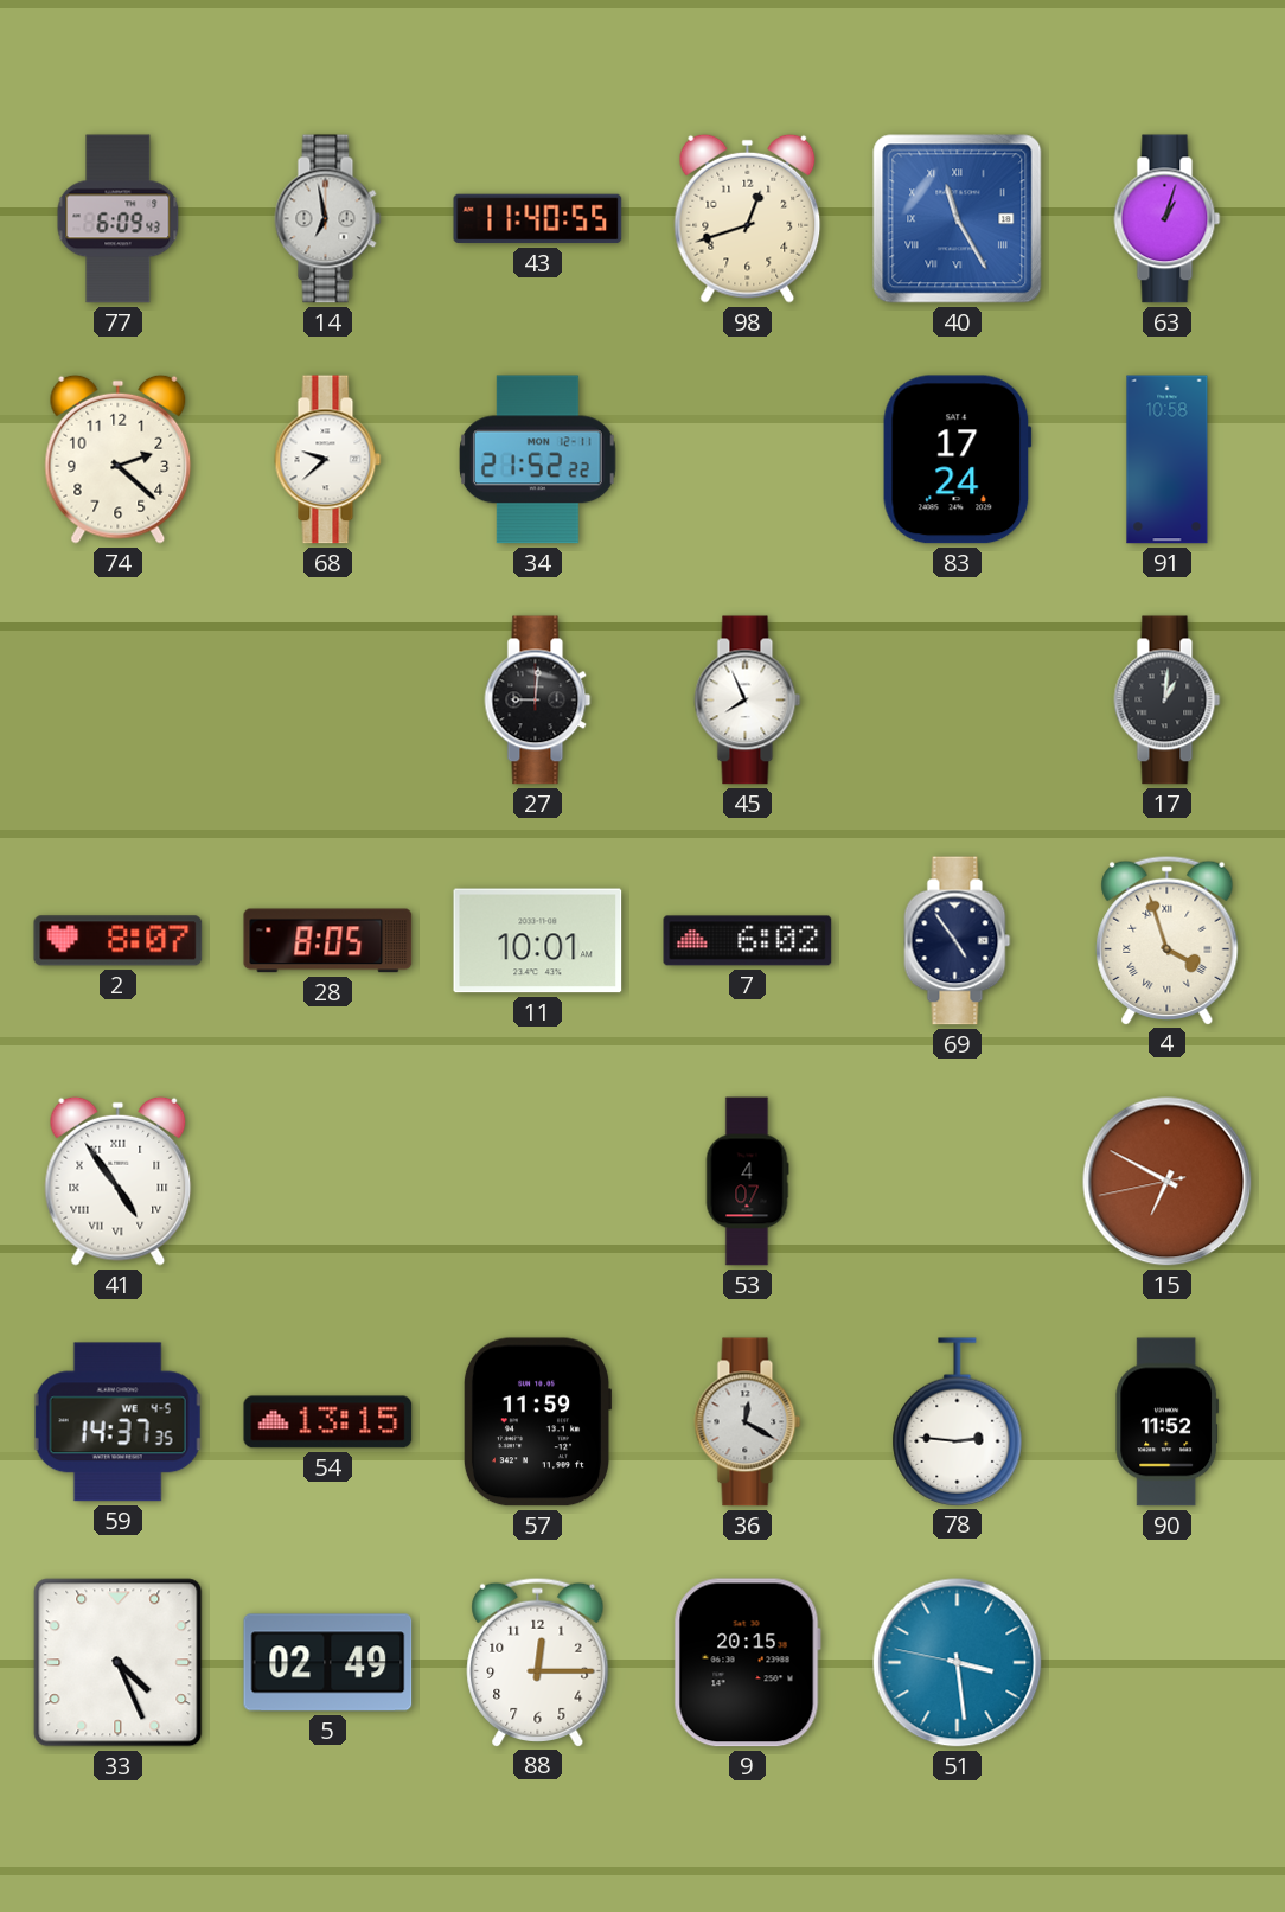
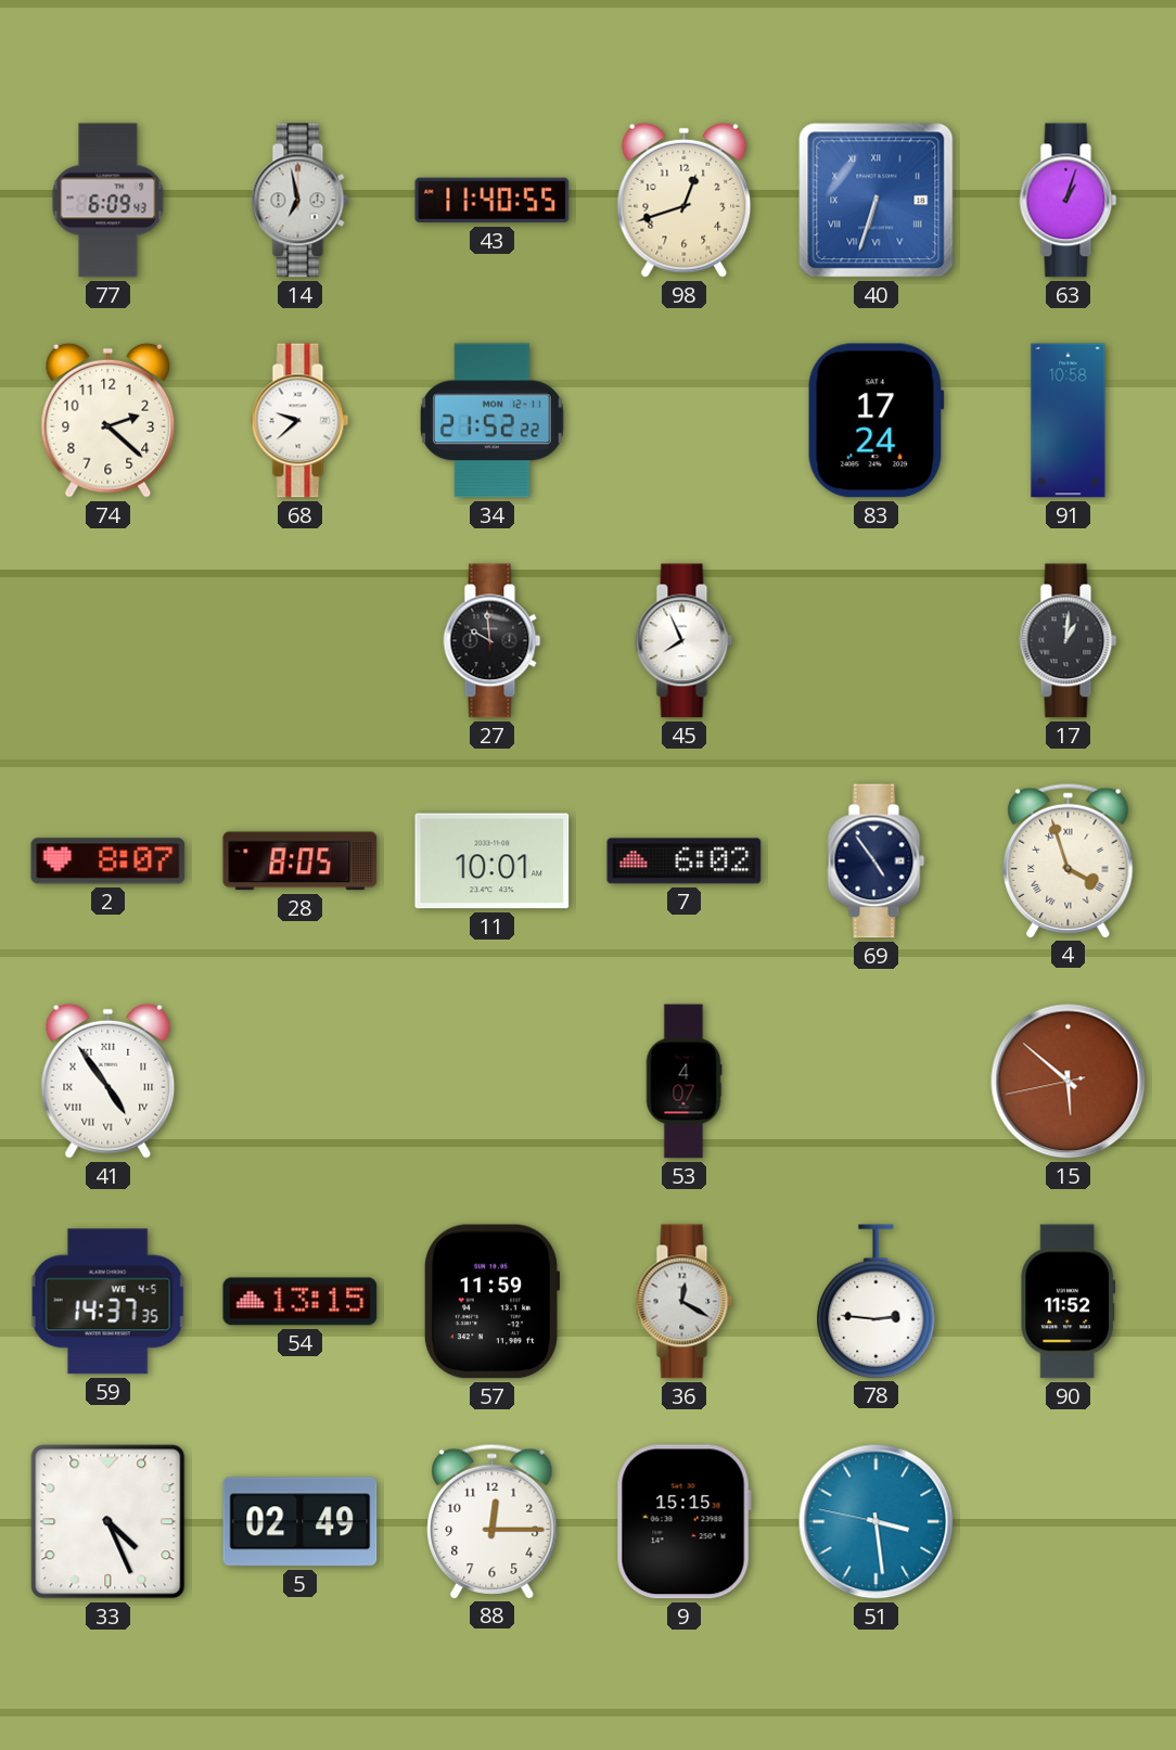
40: 11:25 -> 6:33
27: 9:01 -> 9:59
15: 6:49 -> 5:51
9: 20:15 -> 15:15
